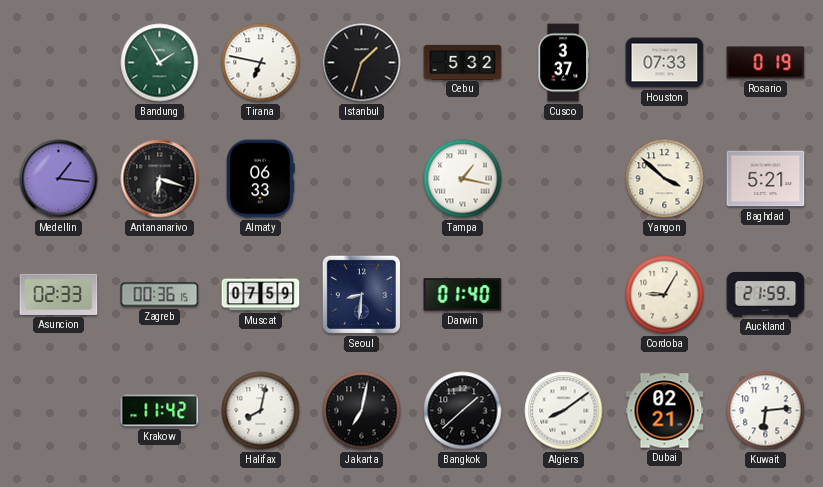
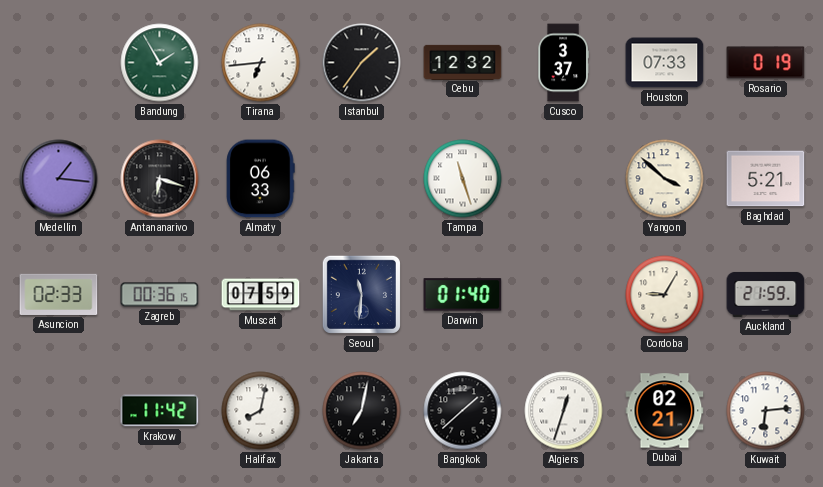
Tirana: 6:47 -> 6:44
Istanbul: 1:33 -> 1:36
Cebu: 5:32 -> 12:32
Tampa: 1:17 -> 11:27
Seoul: 8:31 -> 11:31
Algiers: 8:09 -> 12:33
